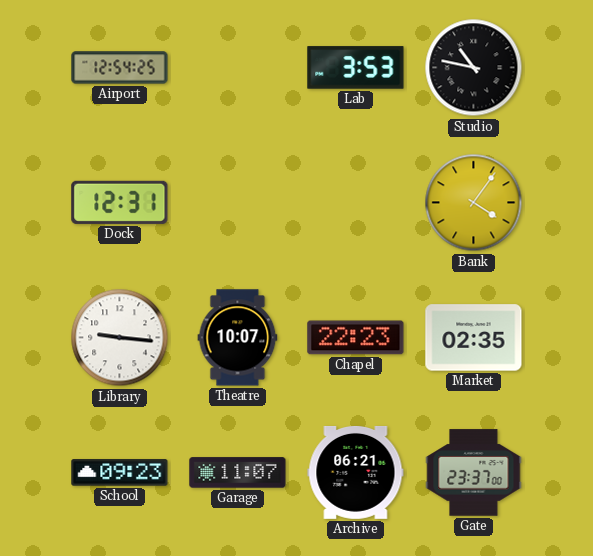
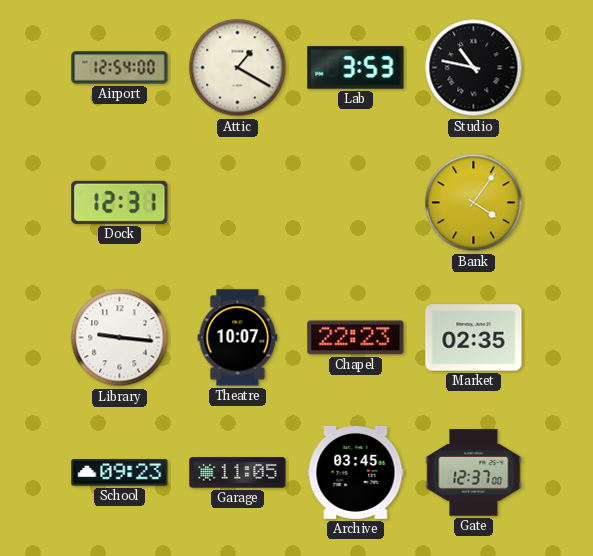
Airport: 12:54:25 -> 12:54:00
Attic: none -> 1:20
Garage: 11:07 -> 11:05
Archive: 06:21 -> 03:45
Gate: 23:37 -> 12:37
